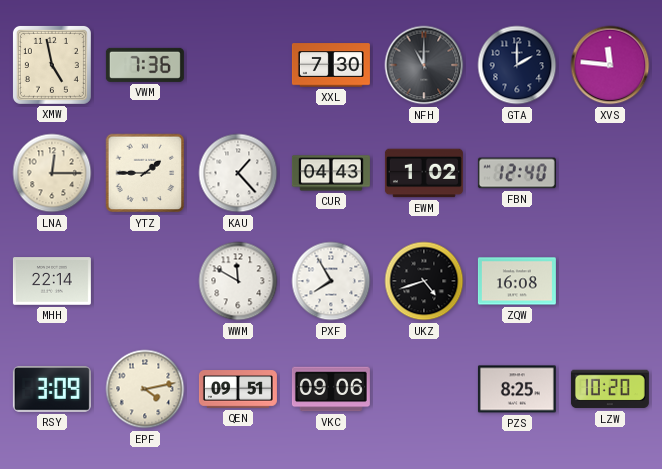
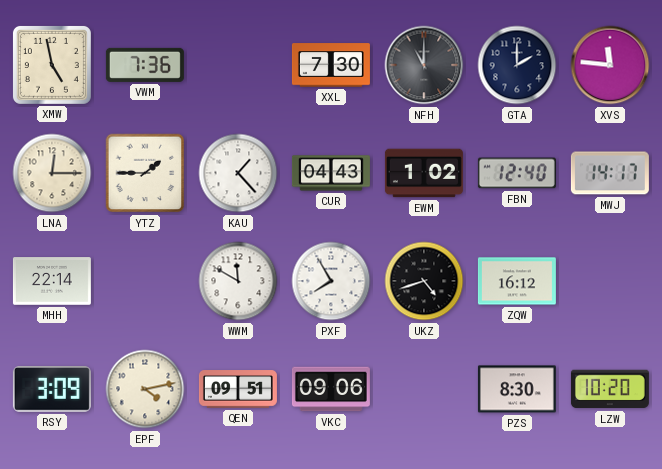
MWJ: none -> 14:17
ZQW: 16:08 -> 16:12
PZS: 8:25 -> 8:30
